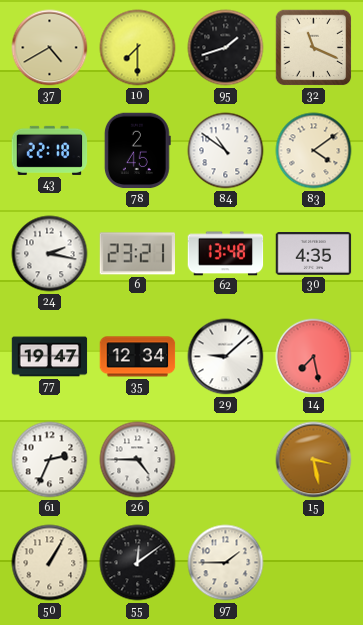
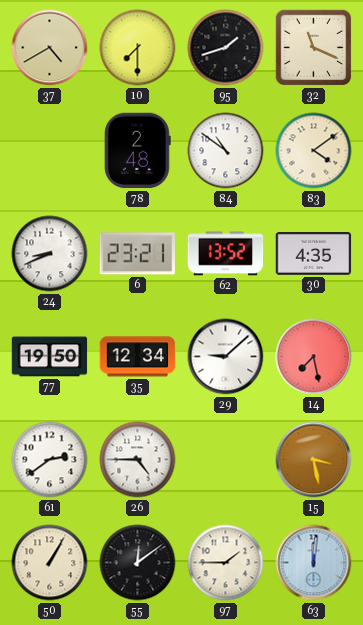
43: 22:18 -> none
78: 2:45 -> 2:48
24: 2:17 -> 8:41
62: 13:48 -> 13:52
77: 19:47 -> 19:50
61: 2:34 -> 2:39
63: none -> 12:01
